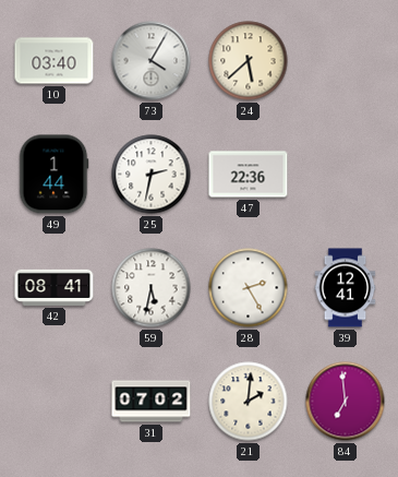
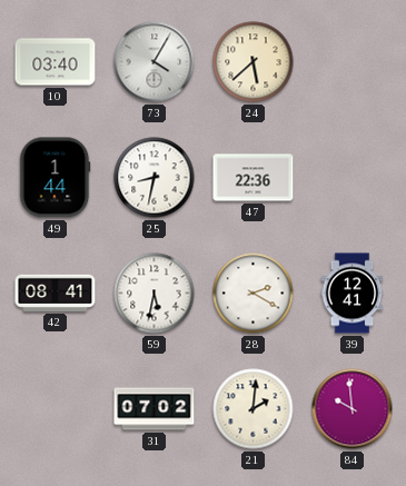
25: 2:32 -> 8:32
28: 2:25 -> 2:20
84: 6:59 -> 9:59
